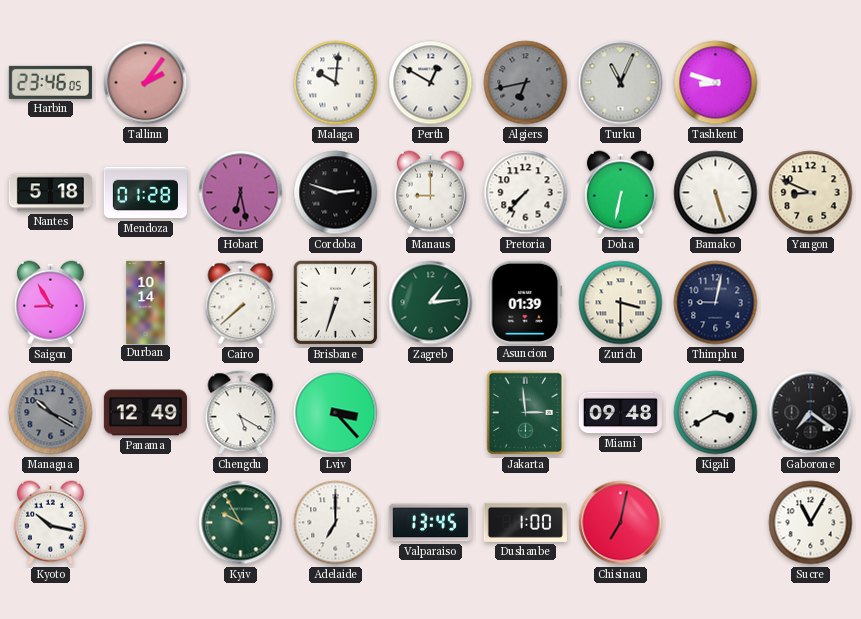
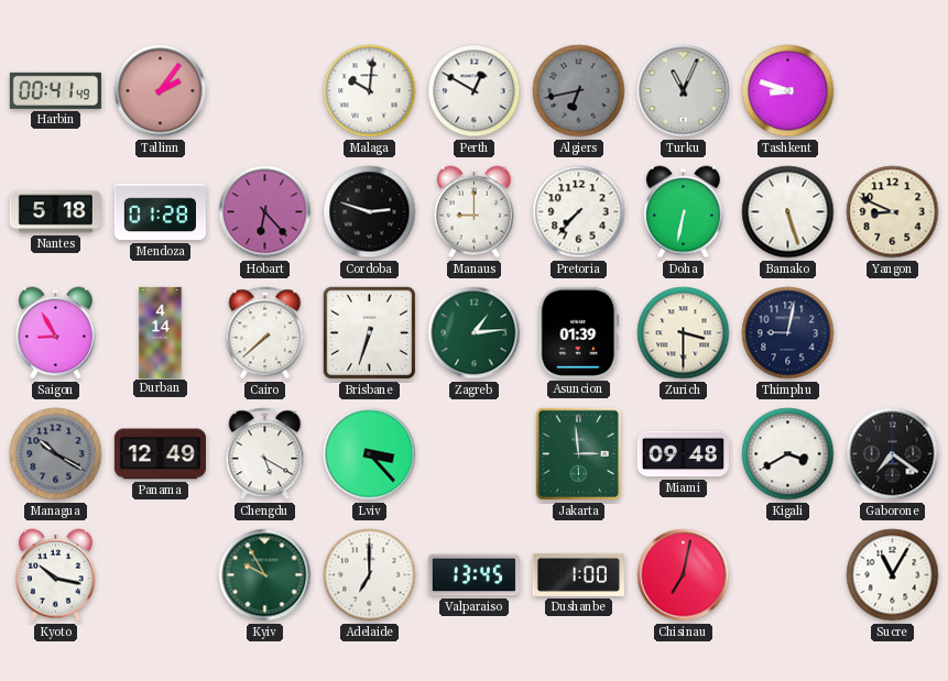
Harbin: 23:46 -> 00:41
Hobart: 6:28 -> 6:23
Durban: 10:14 -> 4:14
